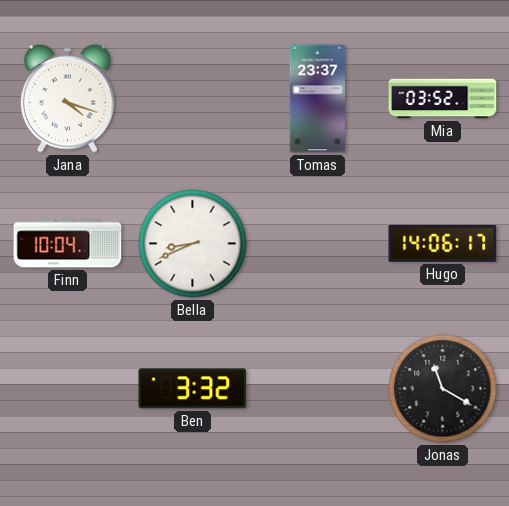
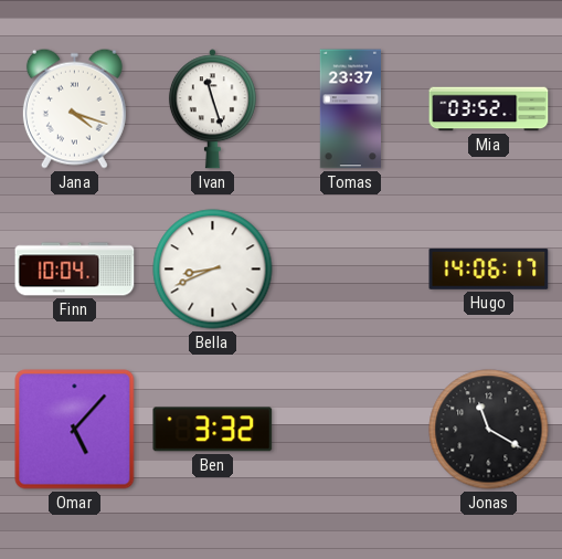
Ivan: none -> 11:27
Omar: none -> 5:07
